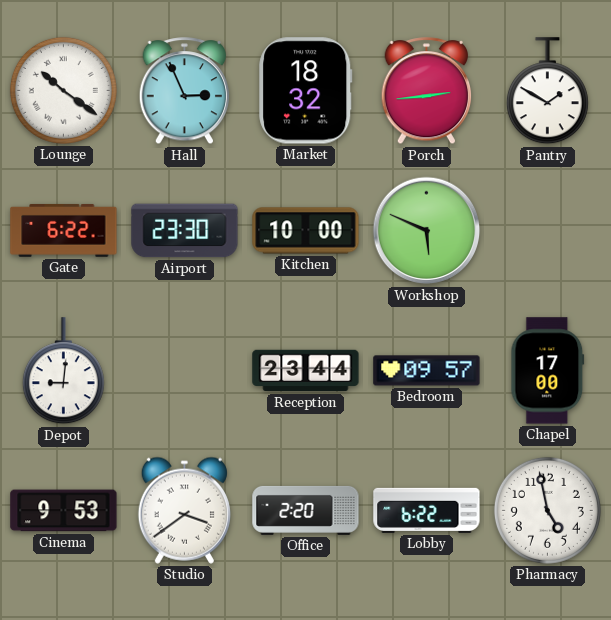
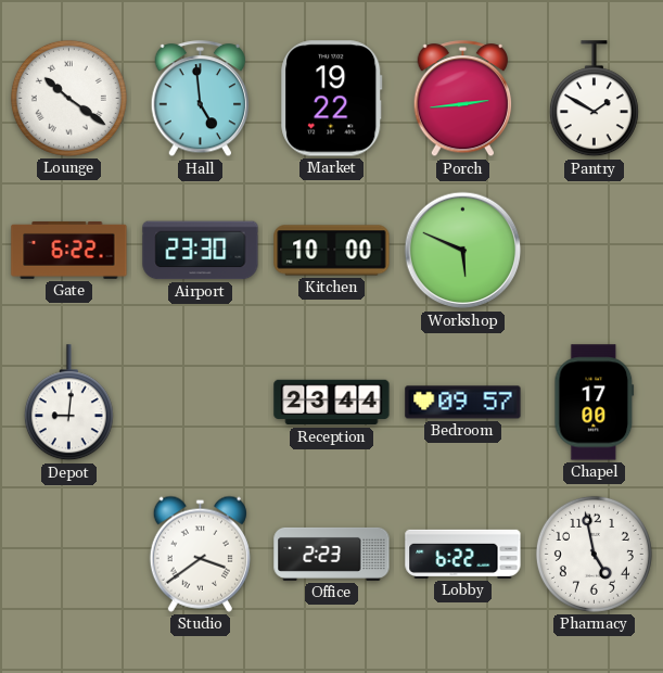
Hall: 2:56 -> 4:59
Market: 18:32 -> 19:22
Cinema: 9:53 -> none
Office: 2:20 -> 2:23
